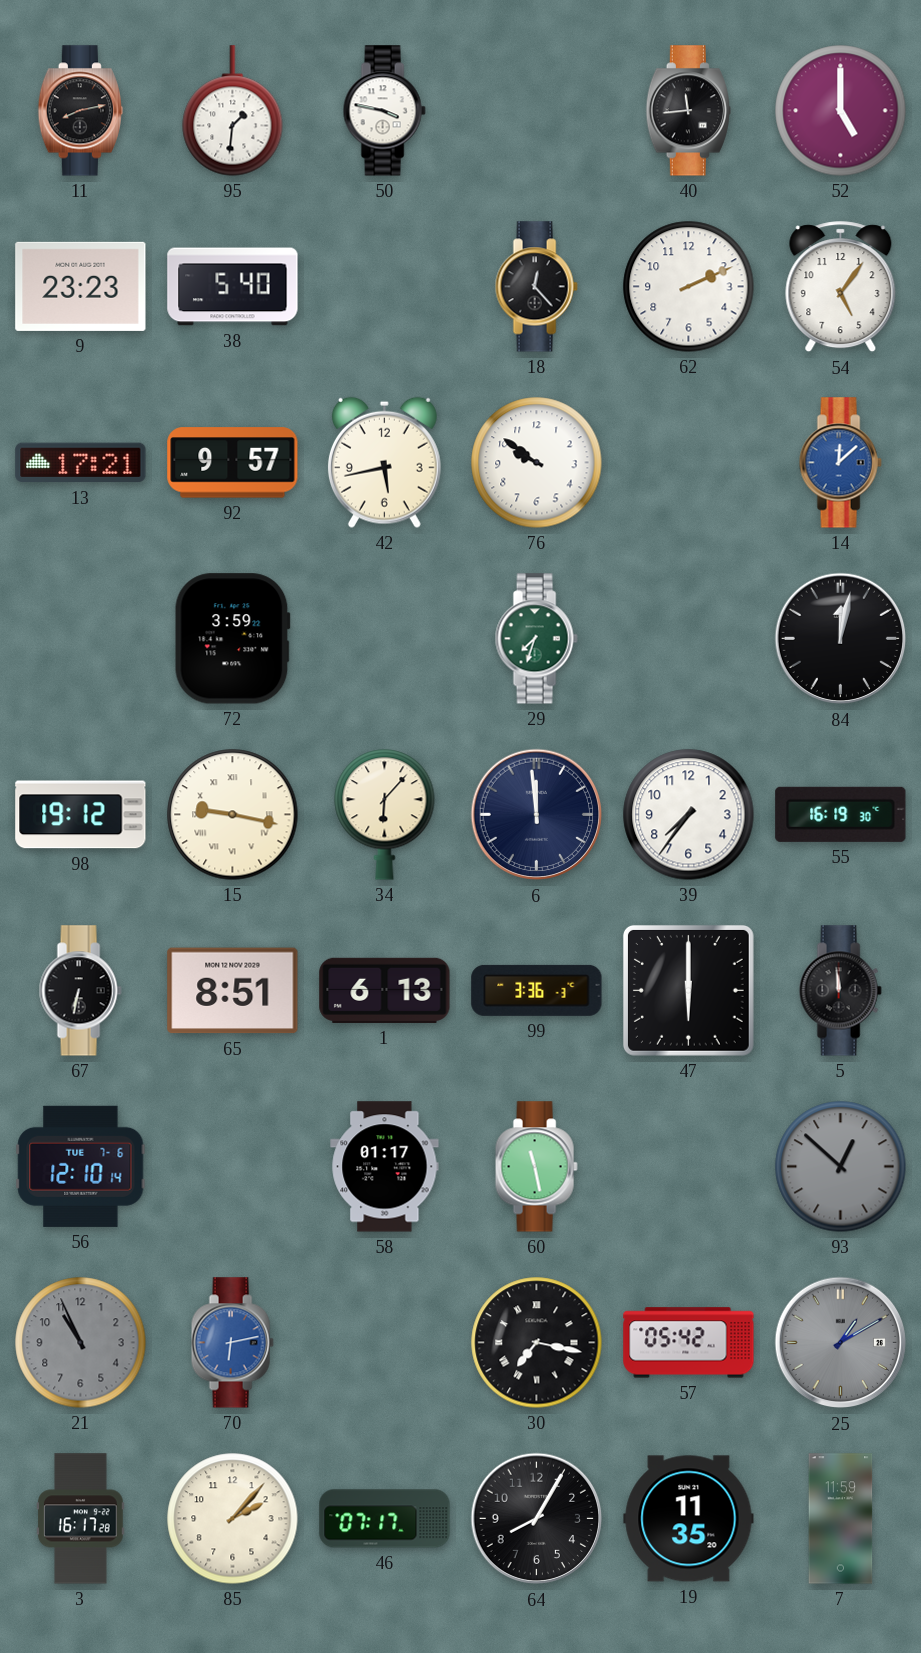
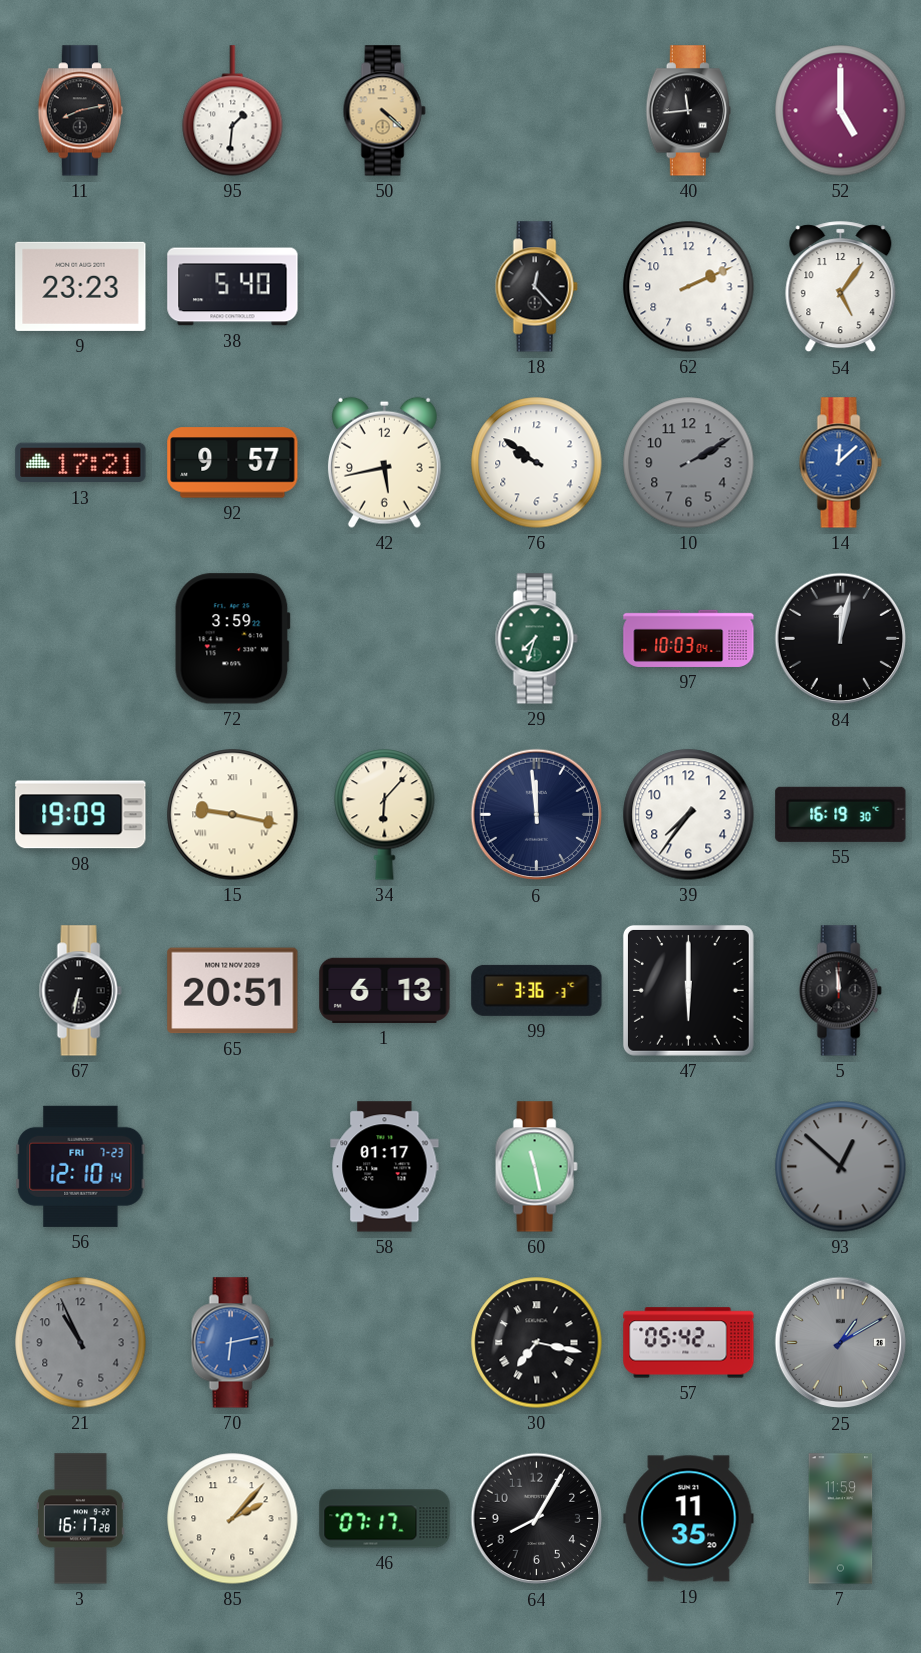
50: 3:47 -> 4:22
50 dial: white -> champagne
10: none -> 2:10
97: none -> 10:03
98: 19:12 -> 19:09
65: 8:51 -> 20:51
56 date: TUE 7-6 -> FRI 7-23
